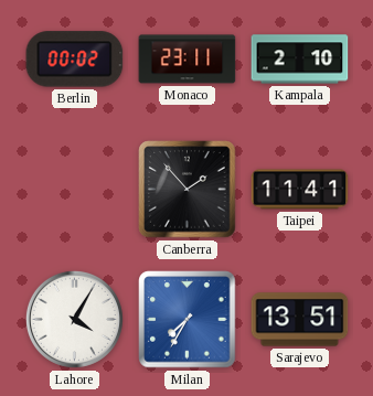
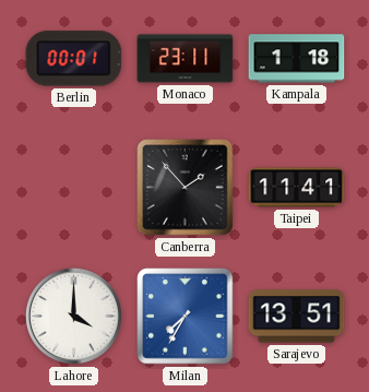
Berlin: 00:02 -> 00:01
Kampala: 2:10 -> 1:18
Lahore: 4:05 -> 4:00
